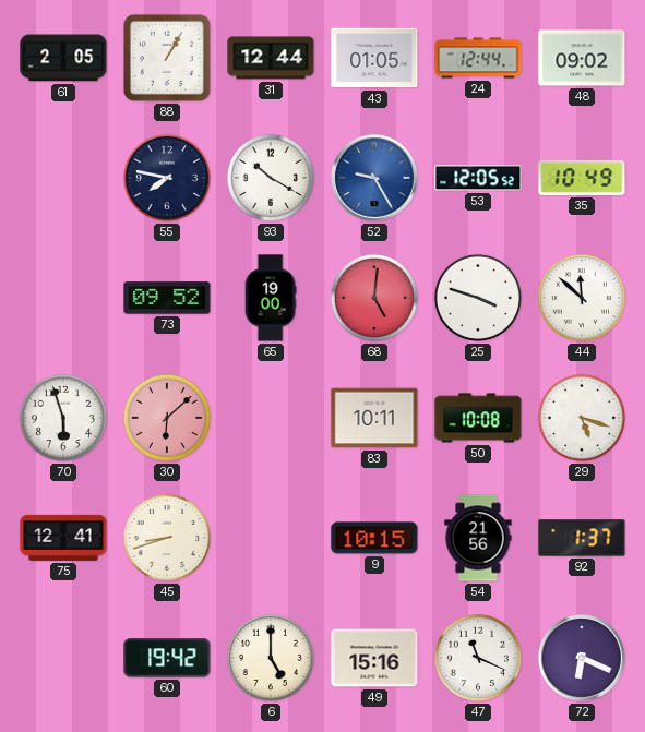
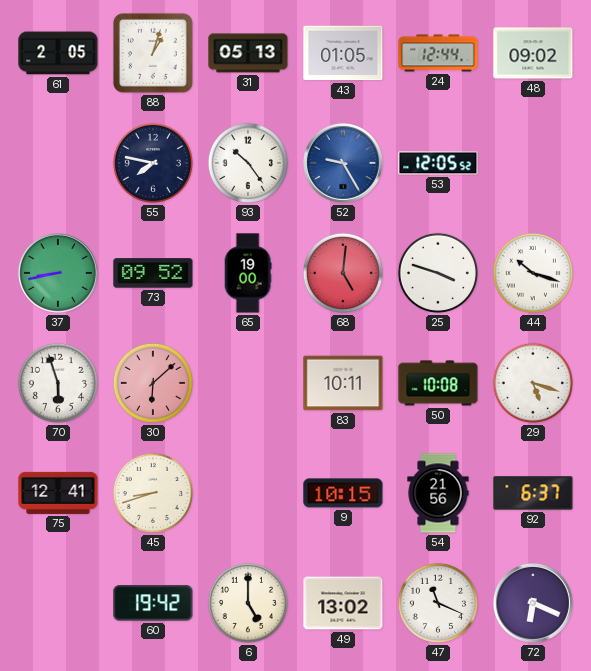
88: 1:05 -> 1:03
31: 12:44 -> 05:13
93: 10:20 -> 10:24
35: 10:49 -> none
37: none -> 8:43
44: 11:52 -> 10:18
92: 1:37 -> 6:37
49: 15:16 -> 13:02
